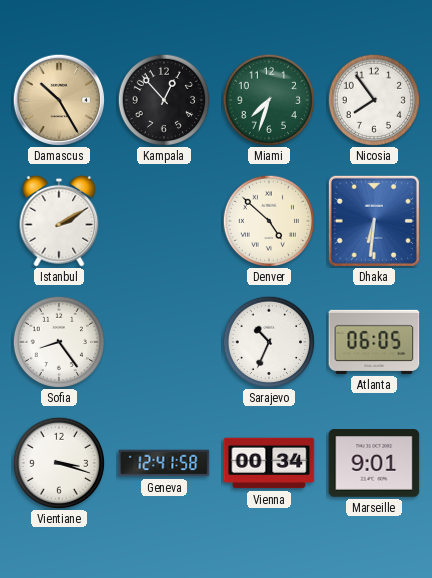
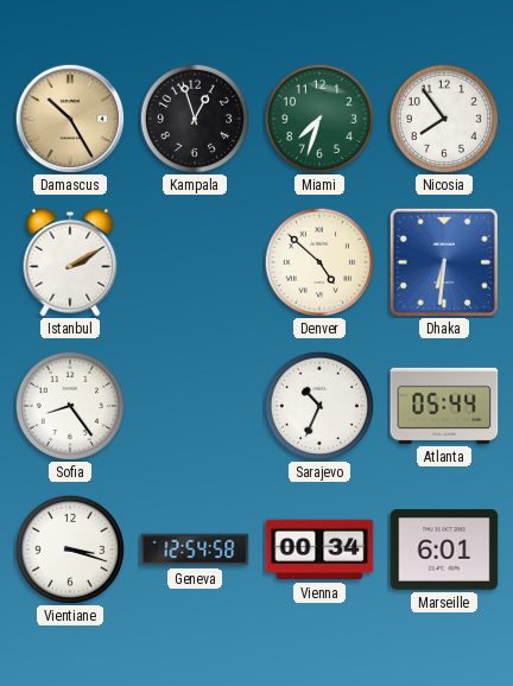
Kampala: 12:53 -> 12:57
Atlanta: 06:05 -> 05:44
Geneva: 12:41 -> 12:54
Marseille: 9:01 -> 6:01
